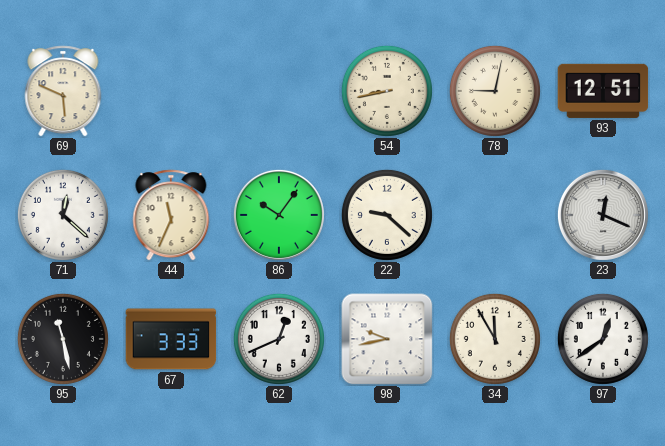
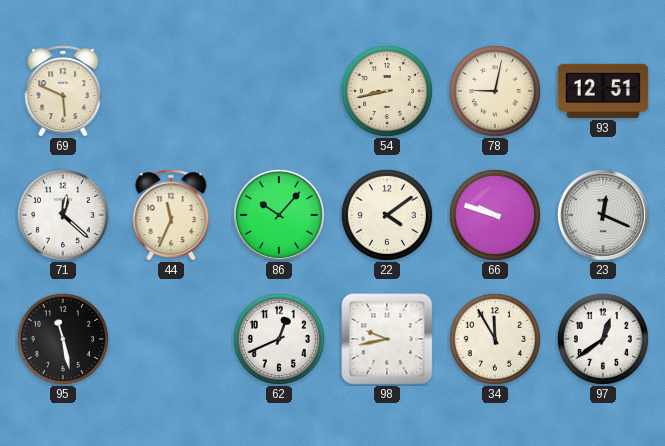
86: 10:06 -> 10:07
22: 9:22 -> 4:09
66: none -> 9:48
67: 3:33 -> none
